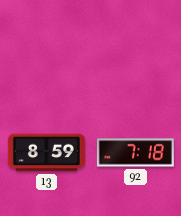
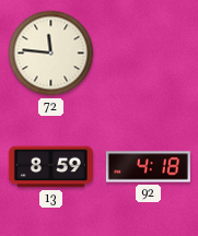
72: none -> 11:46
92: 7:18 -> 4:18
